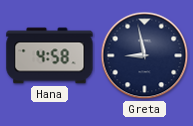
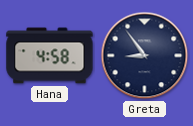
Greta: 8:58 -> 8:54
